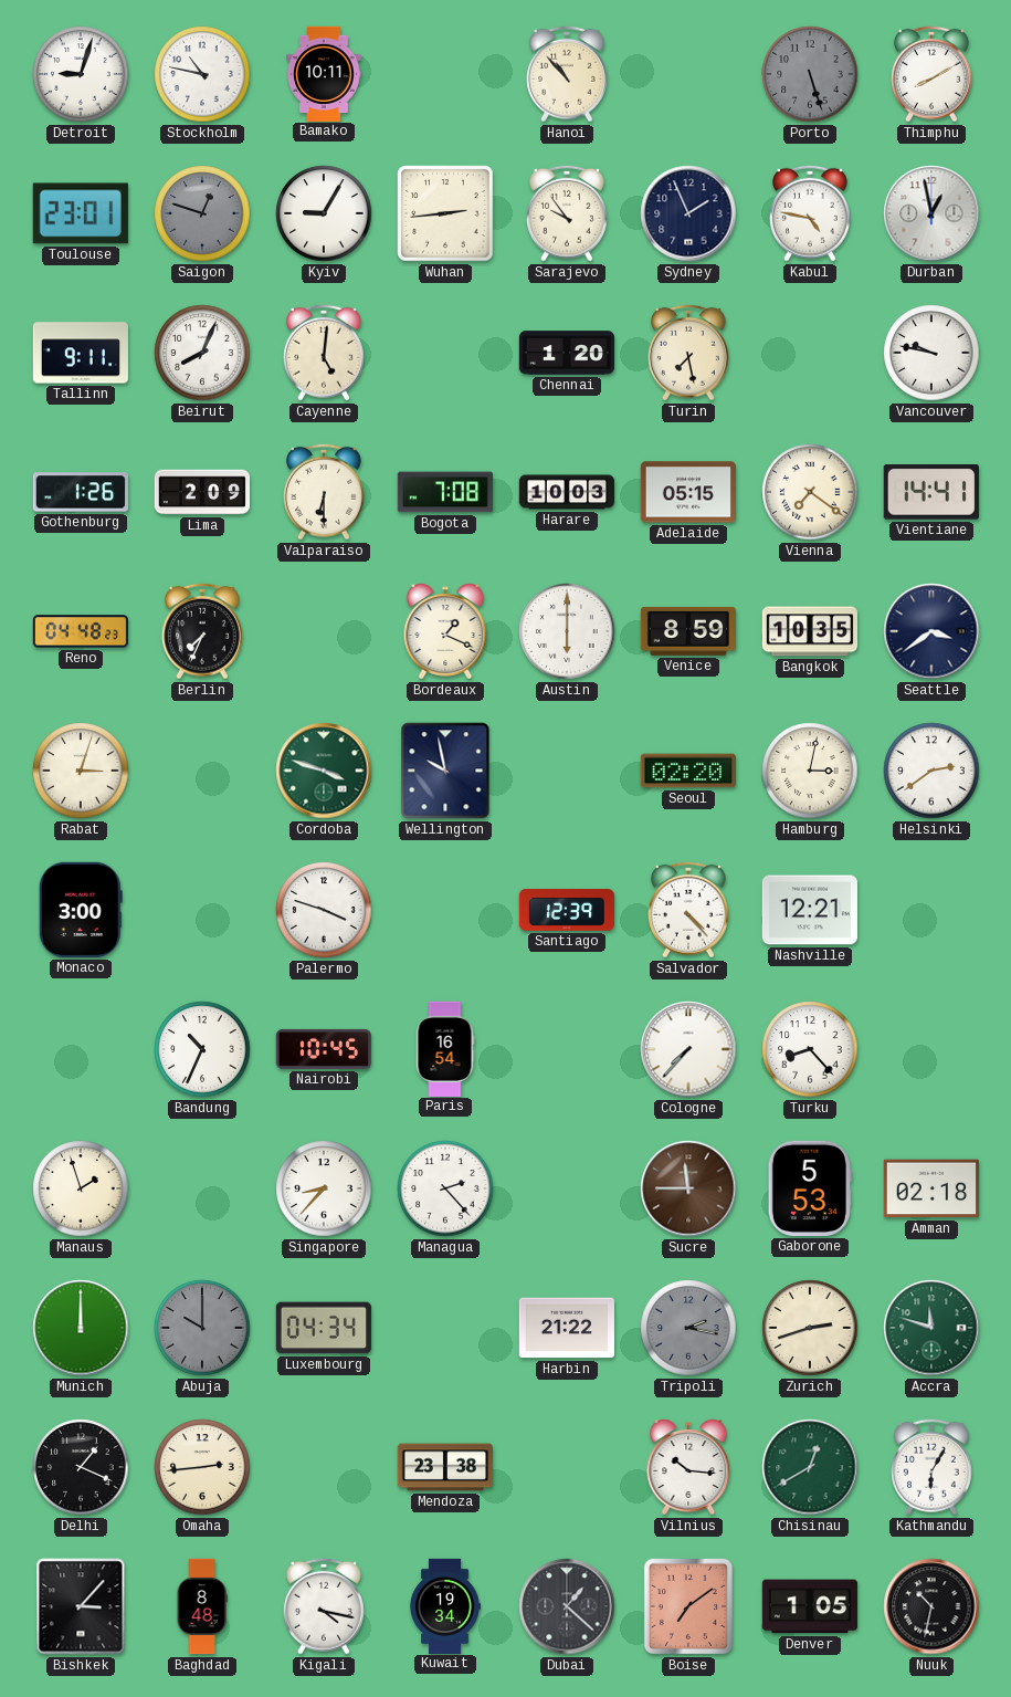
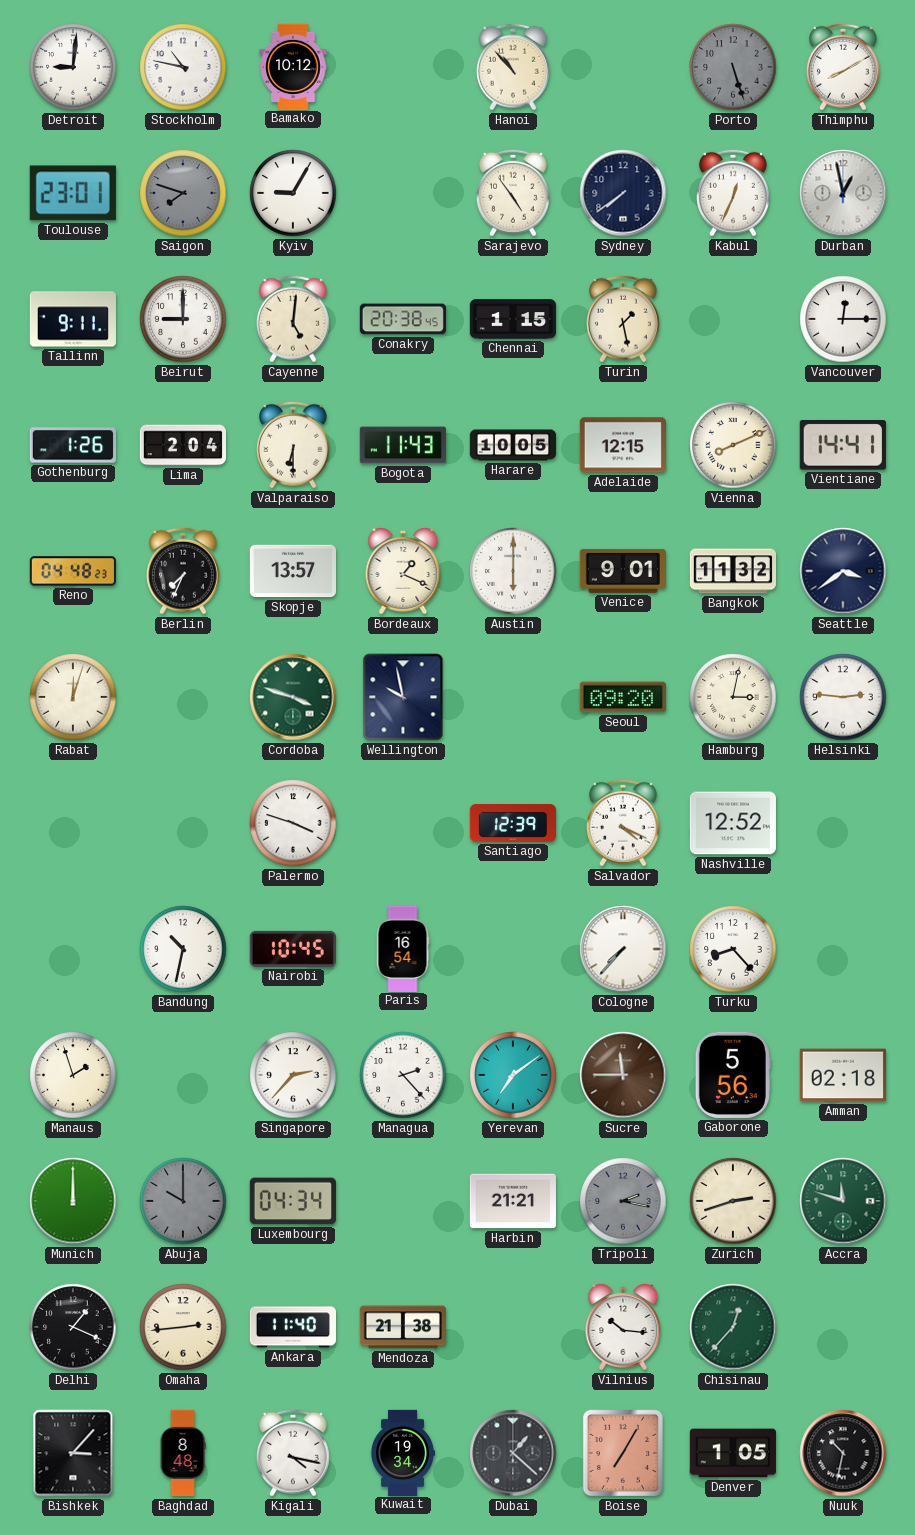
Detroit: 9:03 -> 9:01
Bamako: 10:11 -> 10:12
Saigon: 12:48 -> 7:48
Wuhan: 2:44 -> none
Sarajevo: 9:54 -> 4:54
Sydney: 1:56 -> 7:39
Kabul: 4:47 -> 12:34
Beirut: 8:04 -> 9:00
Conakry: none -> 20:38
Chennai: 1:20 -> 1:15
Turin: 7:28 -> 1:28
Vancouver: 9:47 -> 12:15
Lima: 2:09 -> 2:04
Bogota: 7:08 -> 11:43
Harare: 10:03 -> 10:05
Adelaide: 05:15 -> 12:15
Vienna: 7:21 -> 8:11
Skopje: none -> 13:57
Venice: 8:59 -> 9:01
Bangkok: 10:35 -> 11:32
Rabat: 3:03 -> 12:03
Seoul: 02:20 -> 09:20
Helsinki: 2:39 -> 2:46
Monaco: 3:00 -> none
Salvador: 4:23 -> 4:19
Nashville: 12:21 -> 12:52
Bandung: 10:34 -> 10:32
Singapore: 8:37 -> 2:37
Yerevan: none -> 7:09
Gaborone: 5:53 -> 5:56
Harbin: 21:22 -> 21:21
Ankara: none -> 11:40
Mendoza: 23:38 -> 21:38
Chisinau: 12:40 -> 12:37
Kathmandu: 6:05 -> none
Boise: 7:09 -> 7:05
